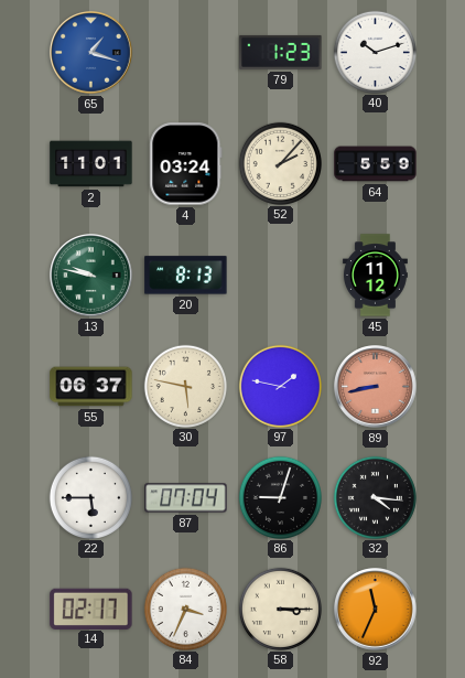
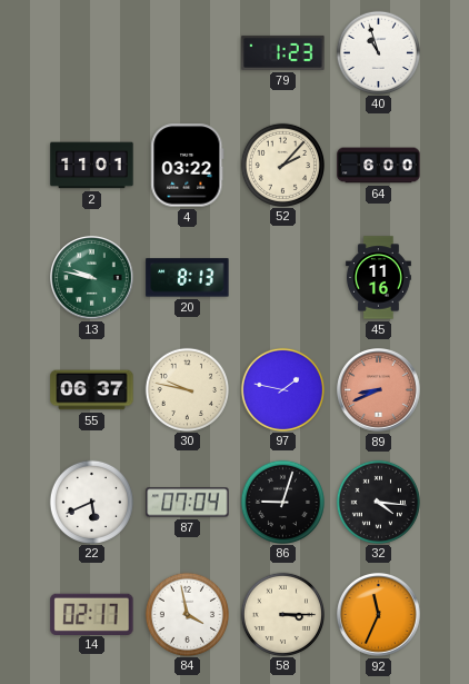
65: 1:18 -> none
40: 10:12 -> 10:57
4: 03:24 -> 03:22
64: 5:59 -> 6:00
45: 11:12 -> 11:16
30: 5:47 -> 9:47
89: 8:43 -> 8:41
22: 5:45 -> 5:41
84: 3:34 -> 3:58
